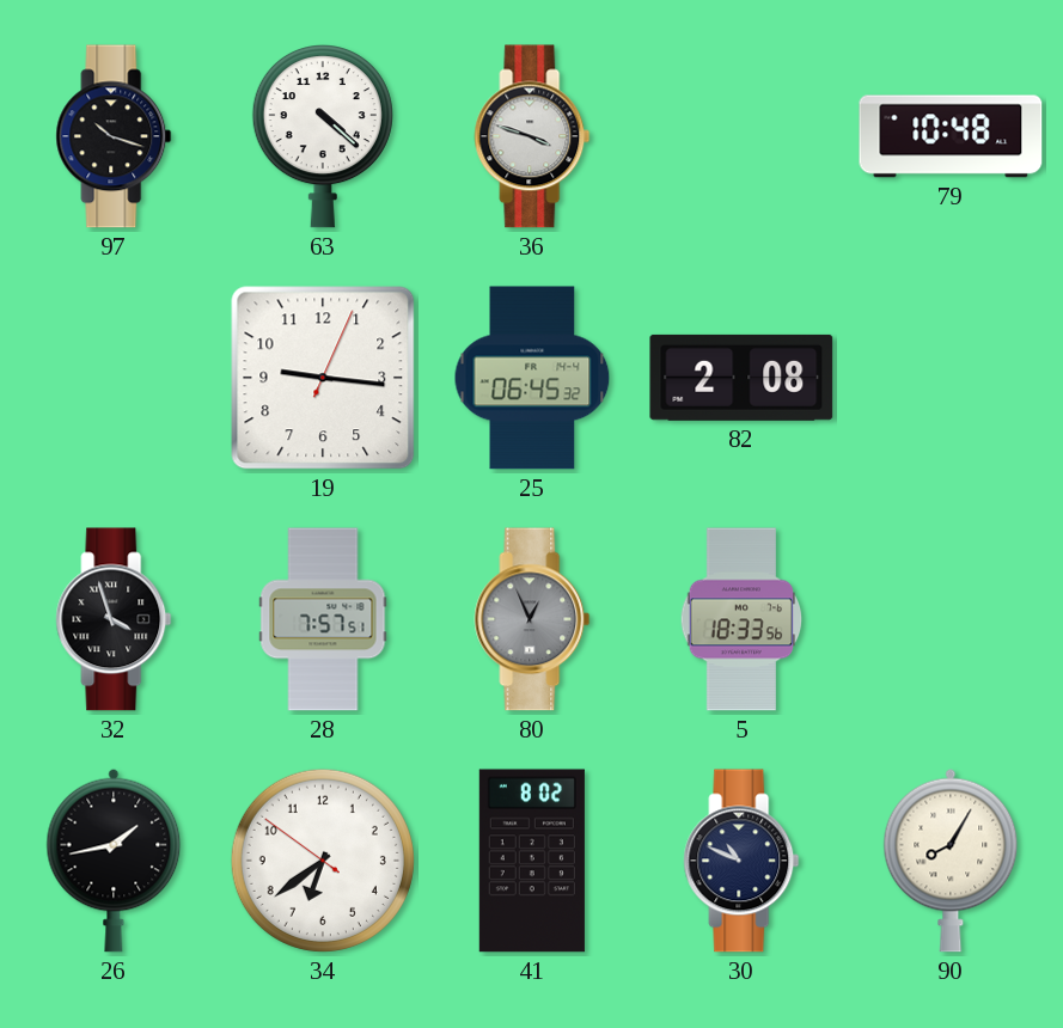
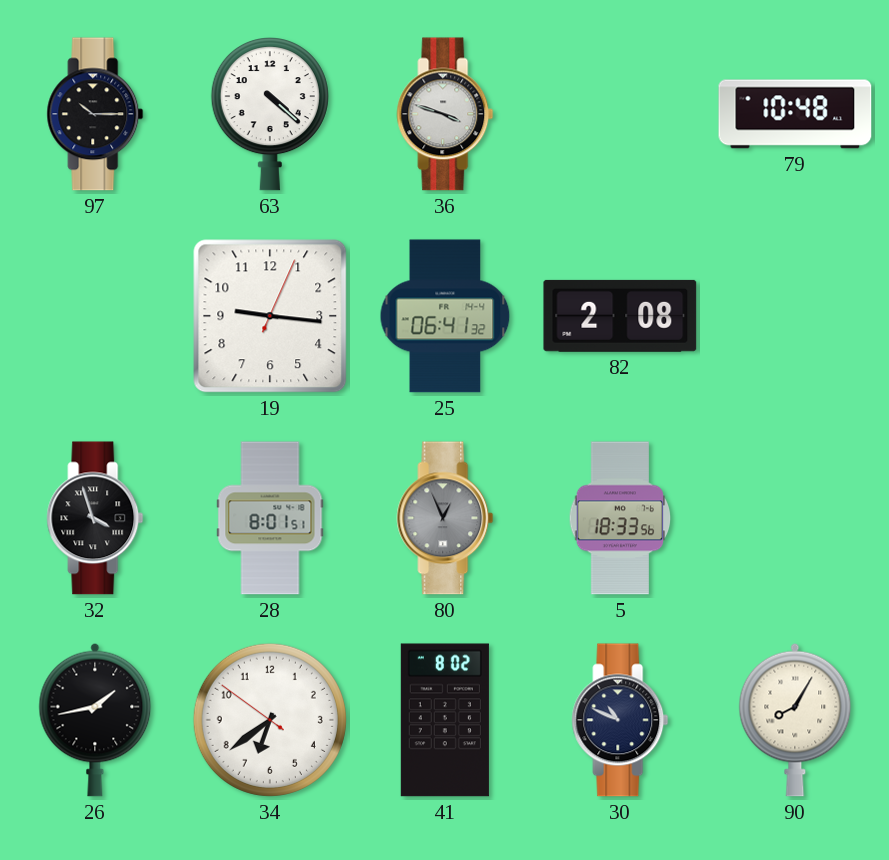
97: 10:18 -> 10:15
25: 06:45 -> 06:41
28: 7:57 -> 8:01
